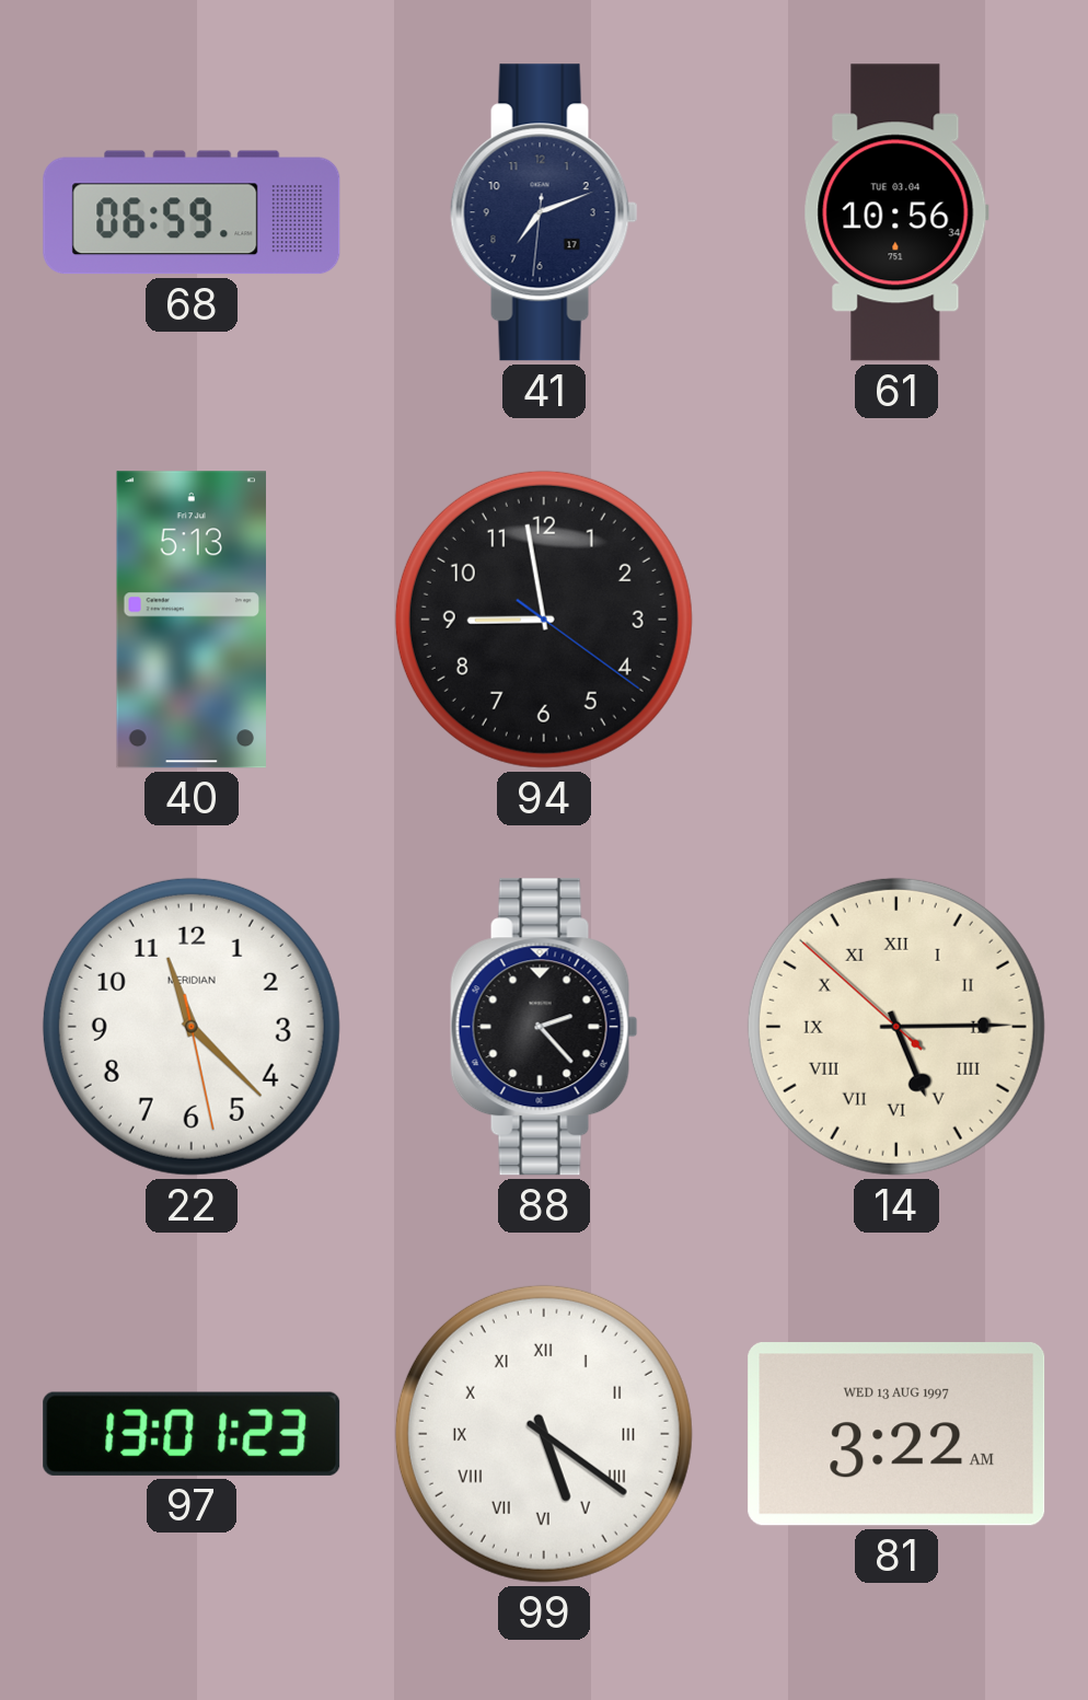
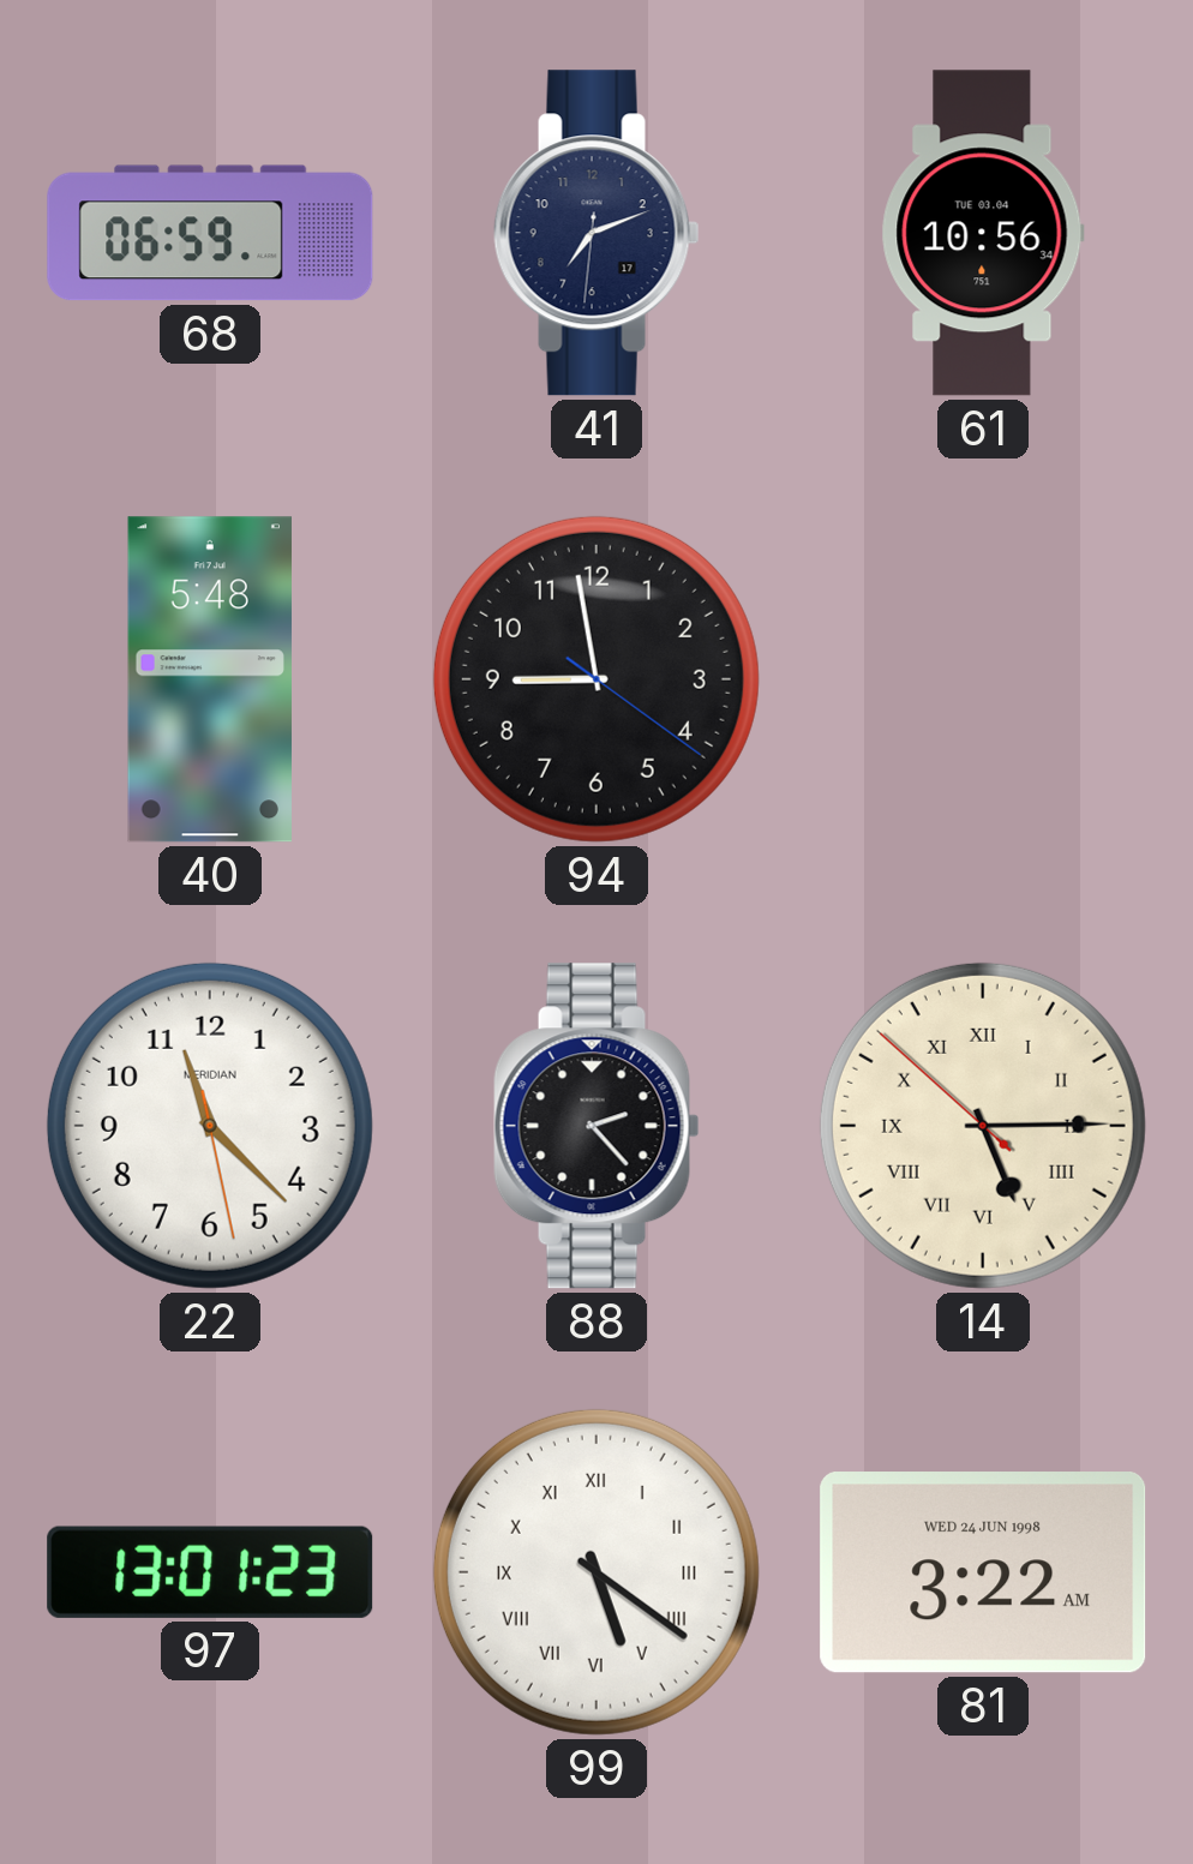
40: 5:13 -> 5:48
81 date: WED 13 AUG 1997 -> WED 24 JUN 1998
